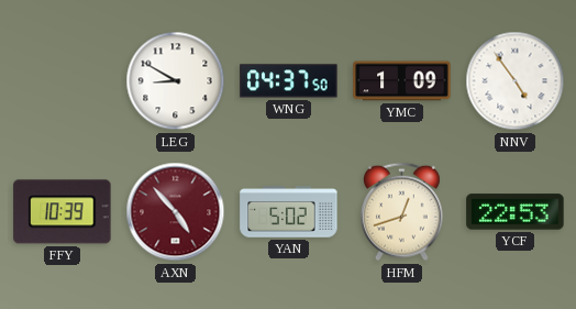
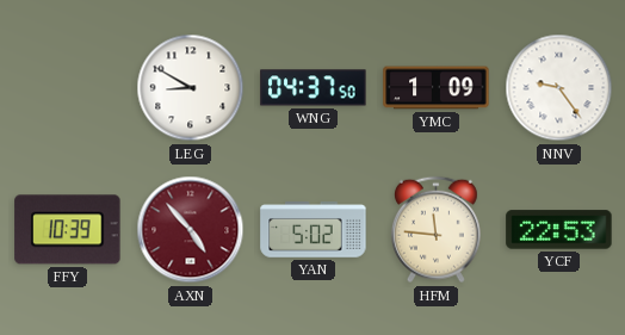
NNV: 4:54 -> 9:24
HFM: 12:42 -> 11:46
